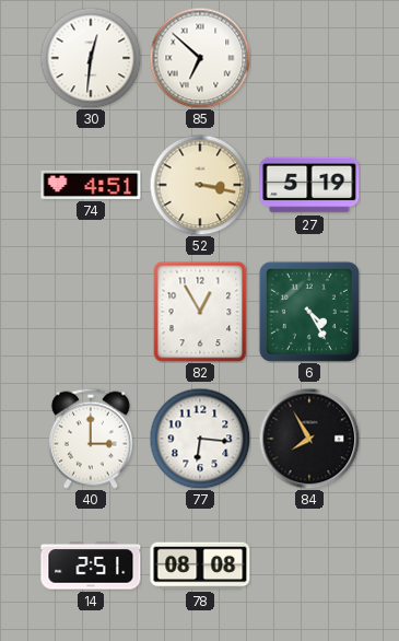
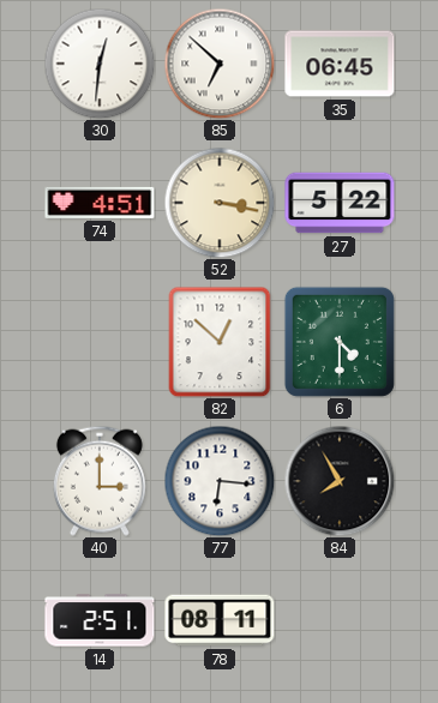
35: none -> 06:45
27: 5:19 -> 5:22
82: 12:55 -> 12:52
6: 4:25 -> 4:30
78: 08:08 -> 08:11
